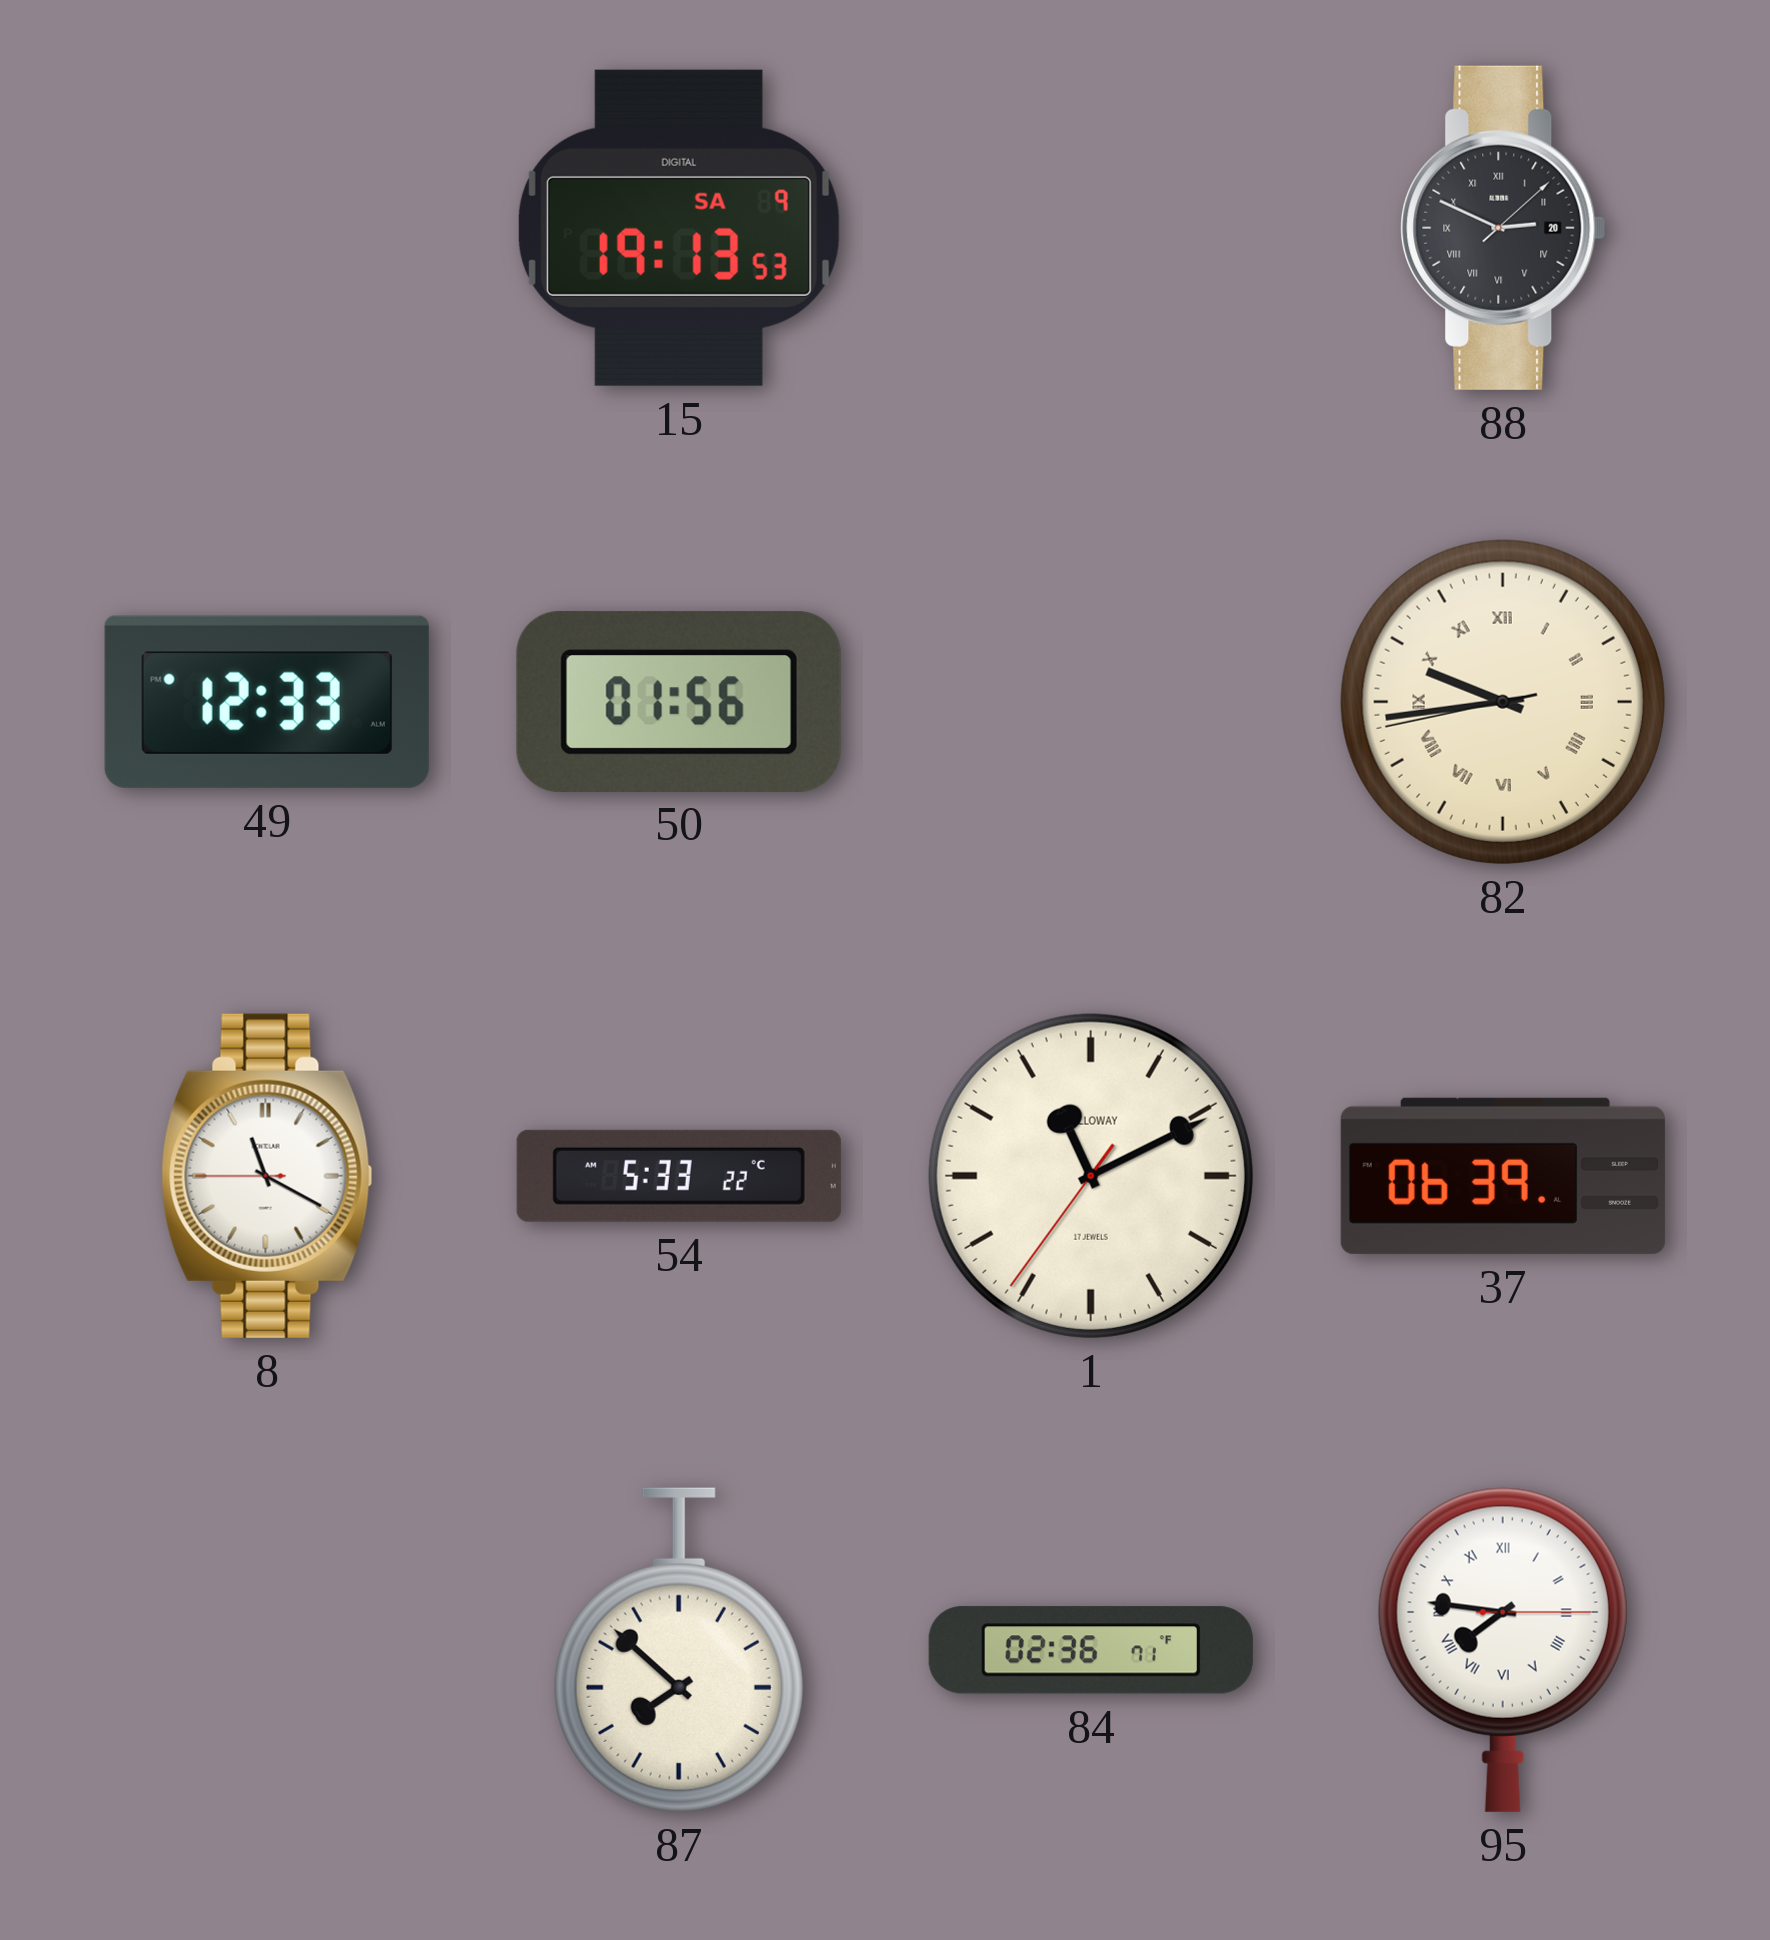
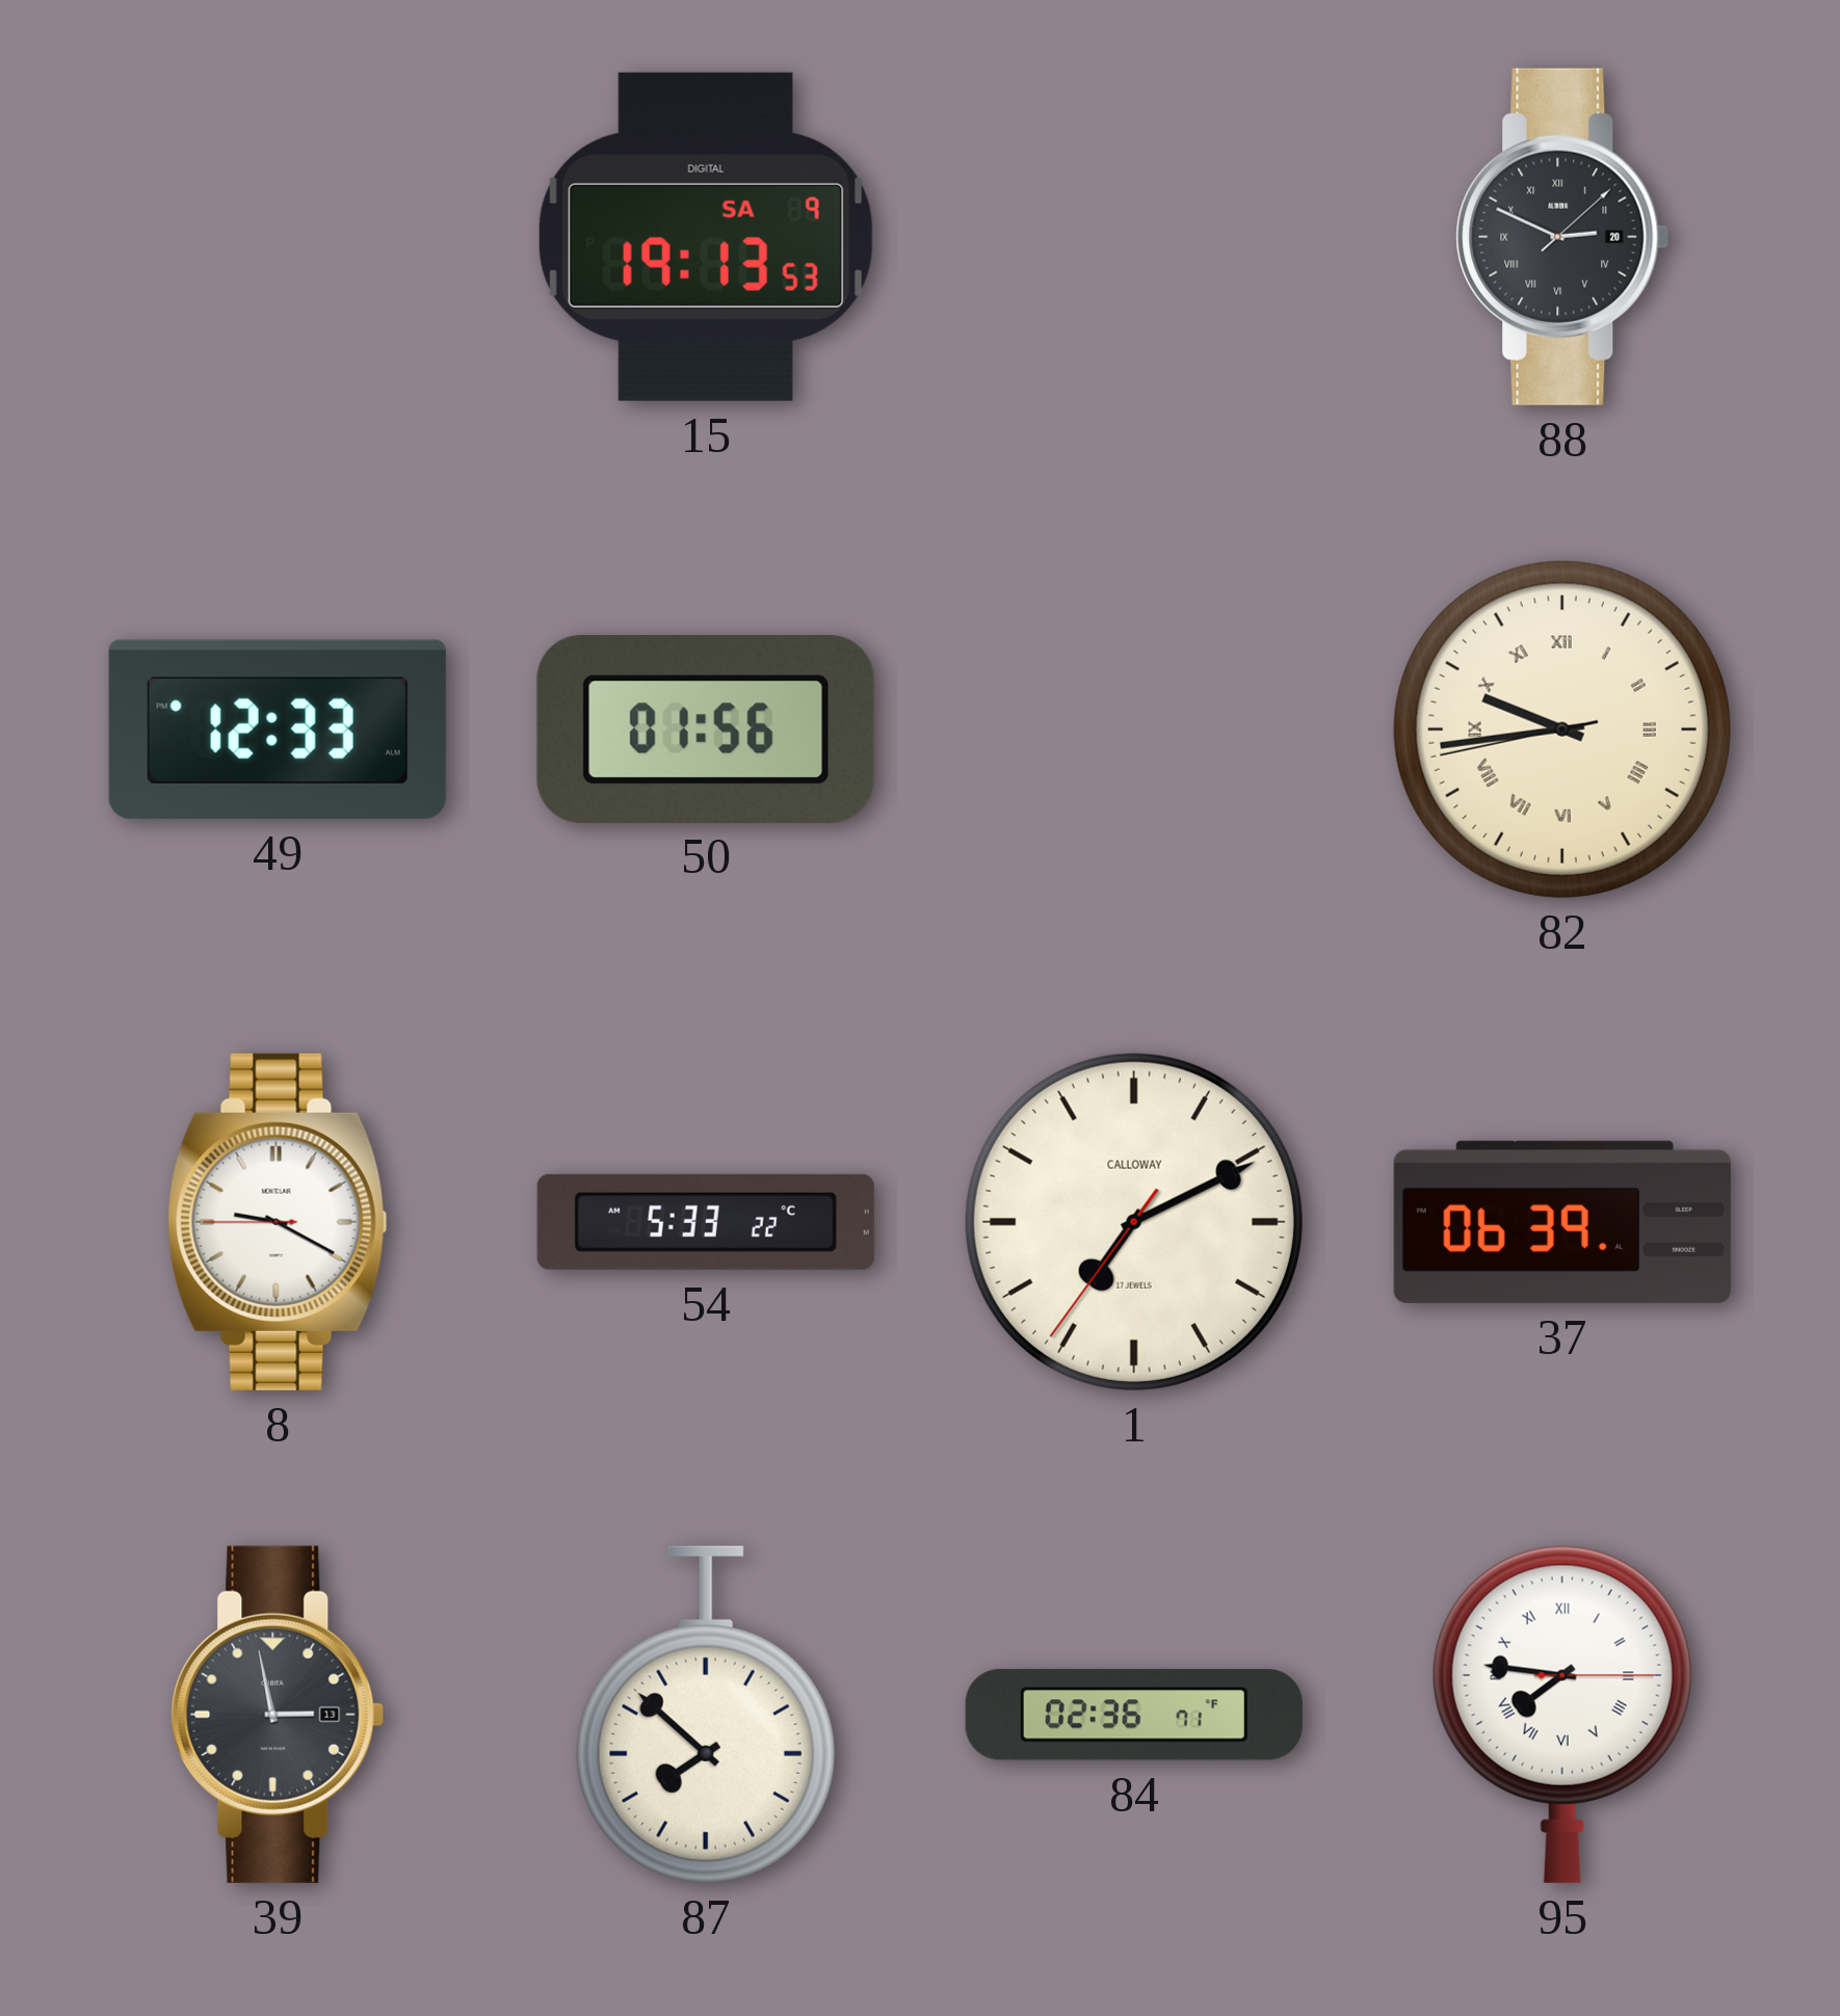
8: 11:19 -> 9:19
1: 11:10 -> 7:10
39: none -> 2:58
